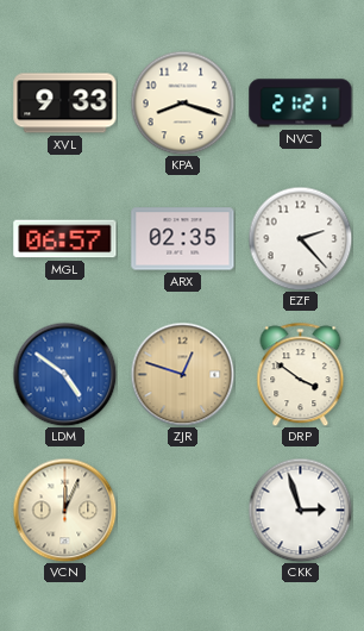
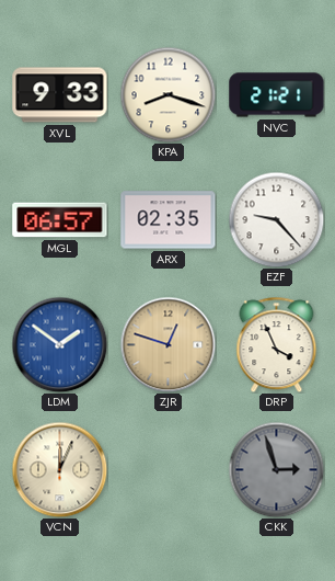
EZF: 2:23 -> 9:23
LDM: 4:51 -> 1:51
DRP: 3:51 -> 3:56
CKK dial: white -> grey
